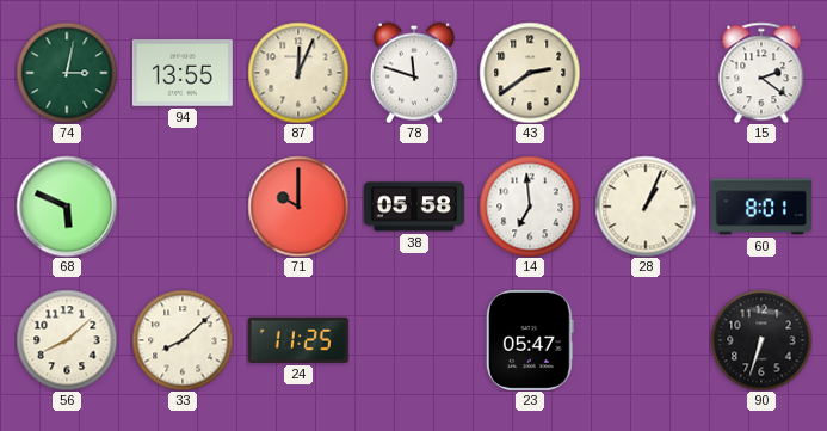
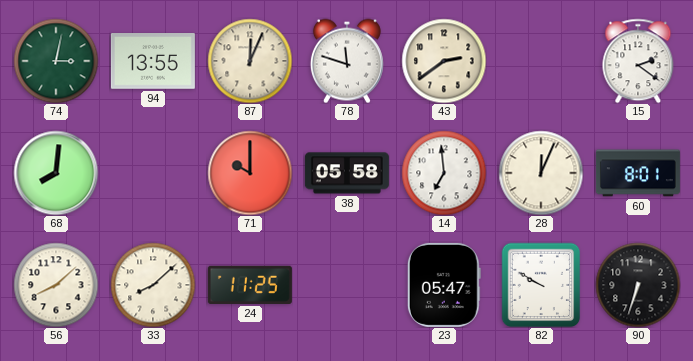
68: 5:49 -> 8:01
28: 1:04 -> 12:04
82: none -> 9:50
